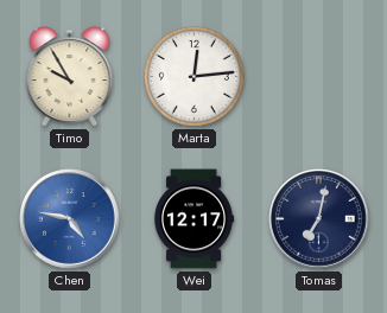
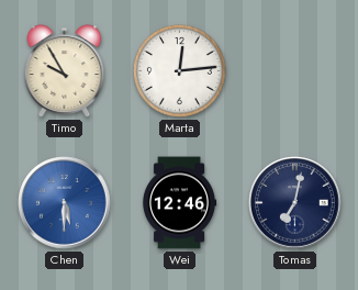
Chen: 4:47 -> 5:30
Wei: 12:17 -> 12:46
